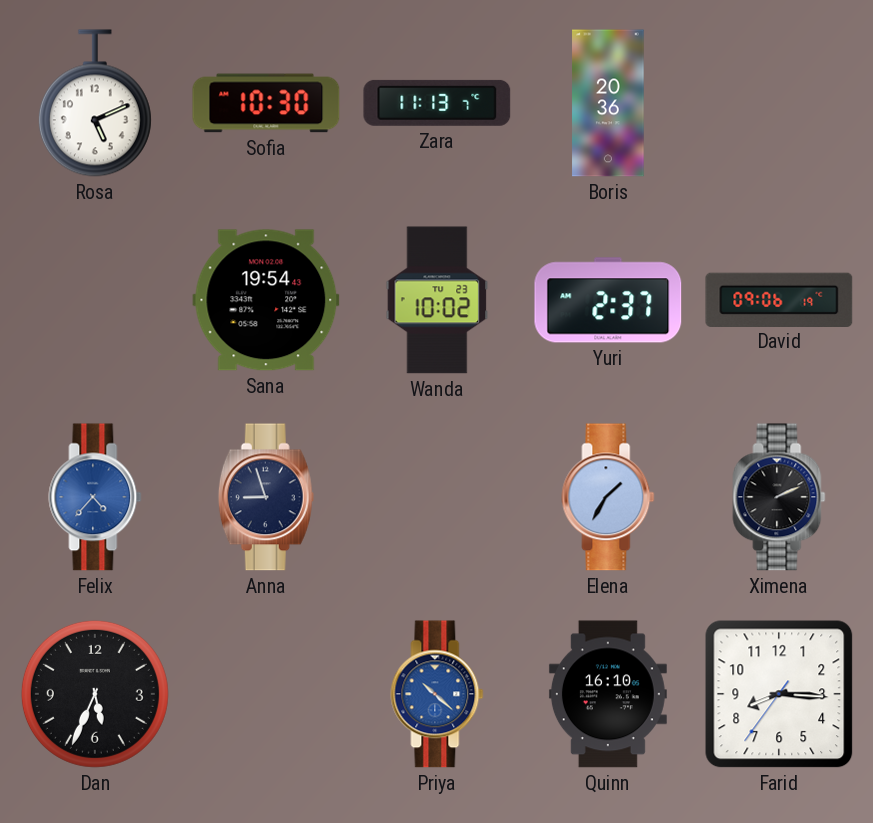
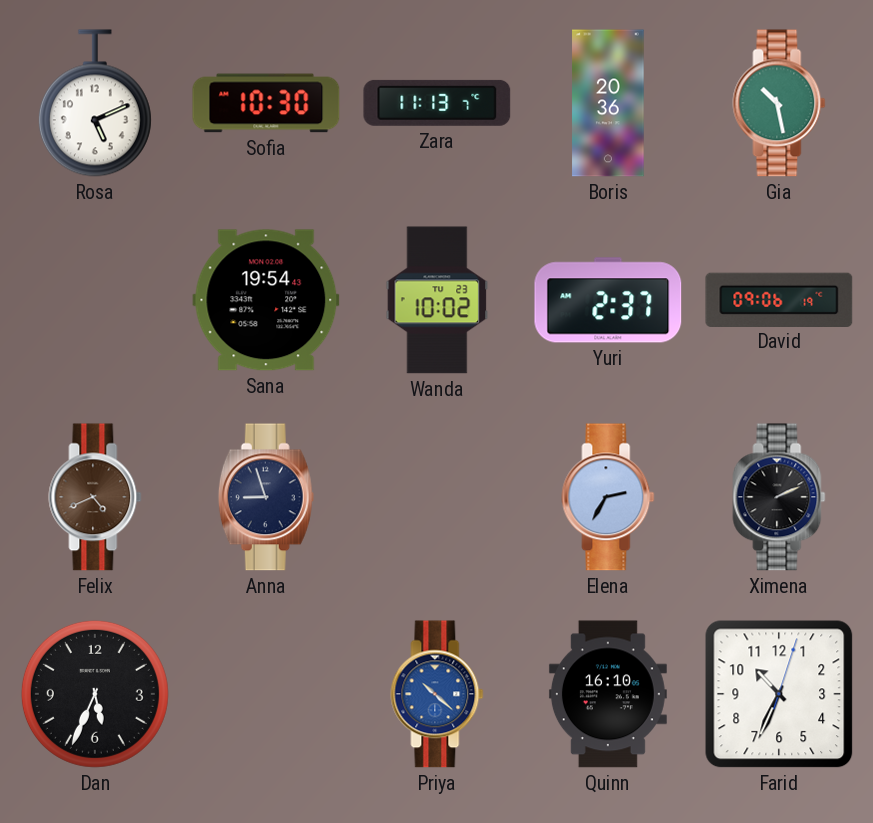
Gia: none -> 10:28
Felix: 4:37 -> 4:41
Felix dial: blue -> brown
Elena: 1:35 -> 2:35
Farid: 8:15 -> 10:34
